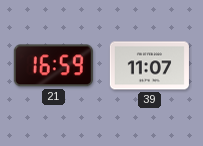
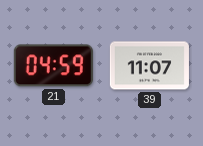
21: 16:59 -> 04:59
